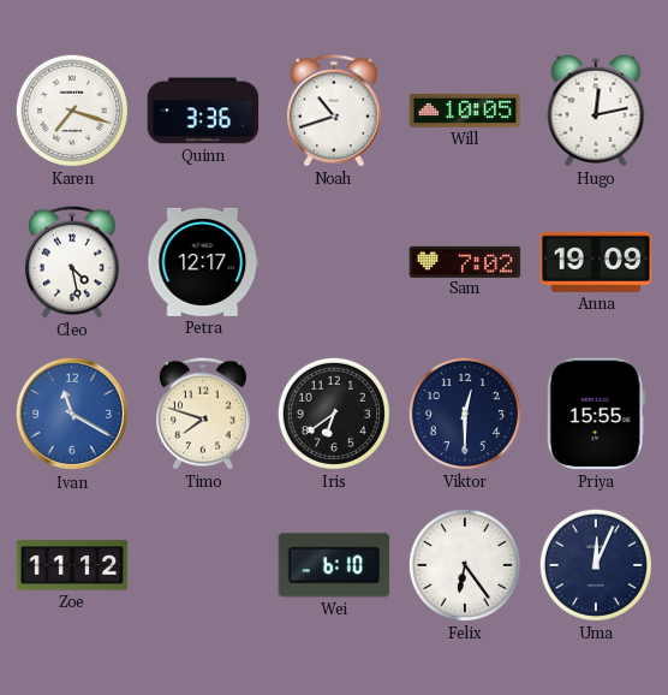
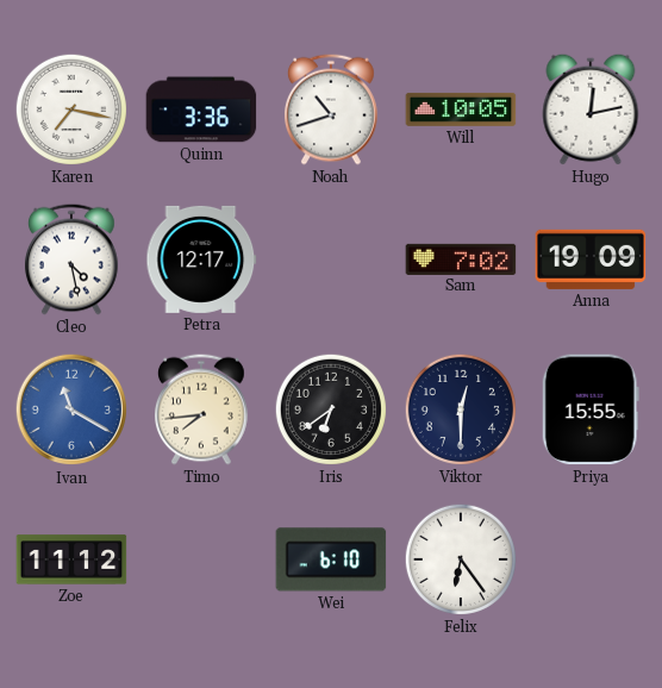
Karen: 7:18 -> 7:17
Timo: 7:48 -> 7:44
Uma: 12:04 -> none
